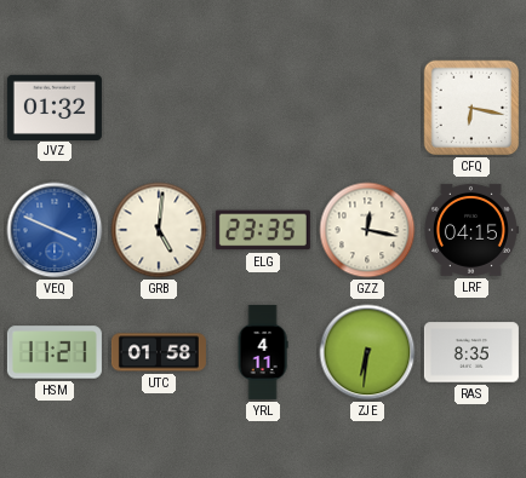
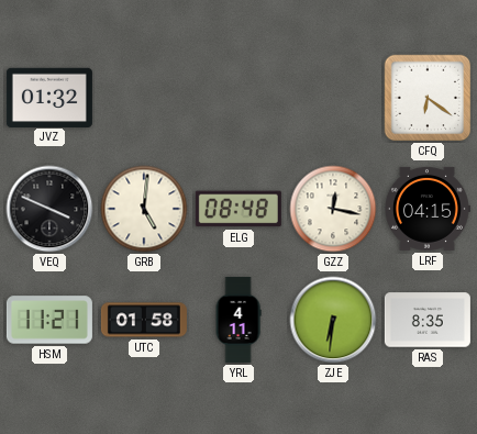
CFQ: 6:17 -> 6:21
VEQ dial: blue -> black
ELG: 23:35 -> 08:48
